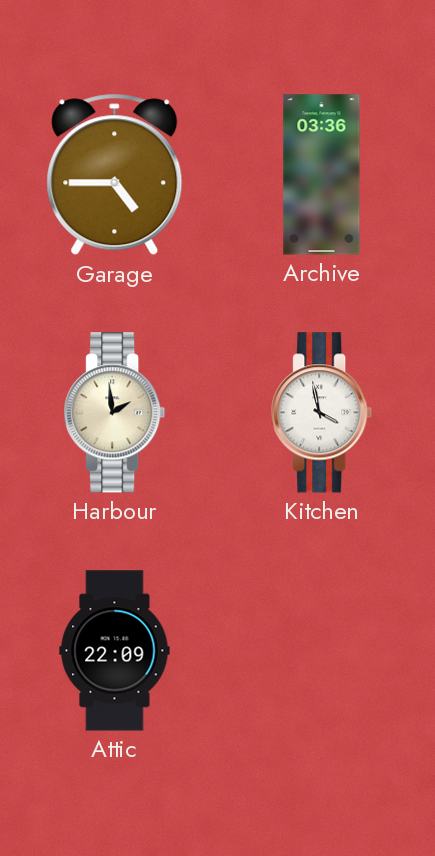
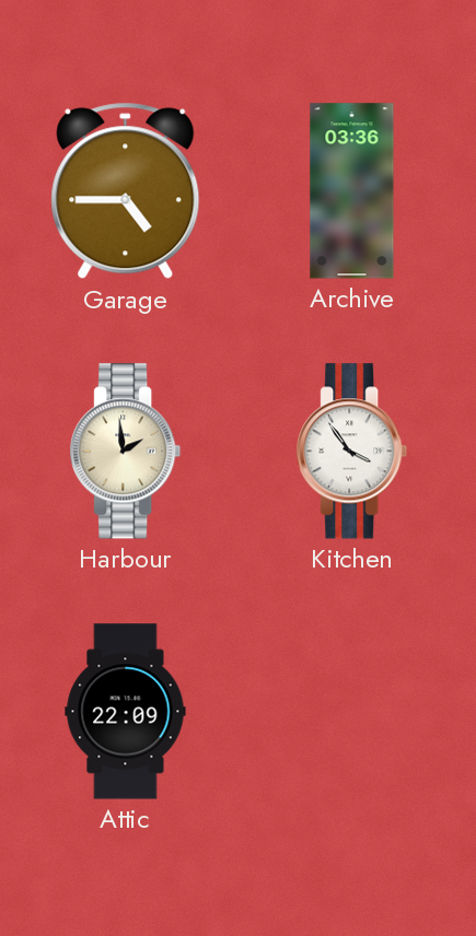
Kitchen: 3:58 -> 3:54
